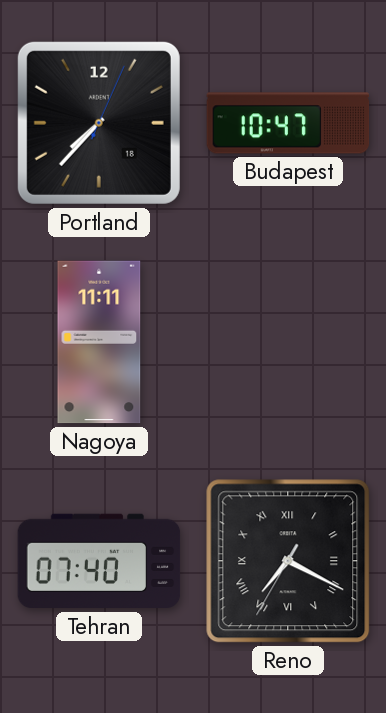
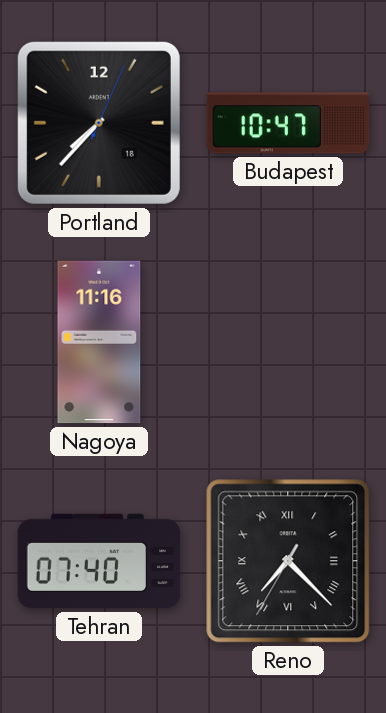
Nagoya: 11:11 -> 11:16
Reno: 7:19 -> 7:22
